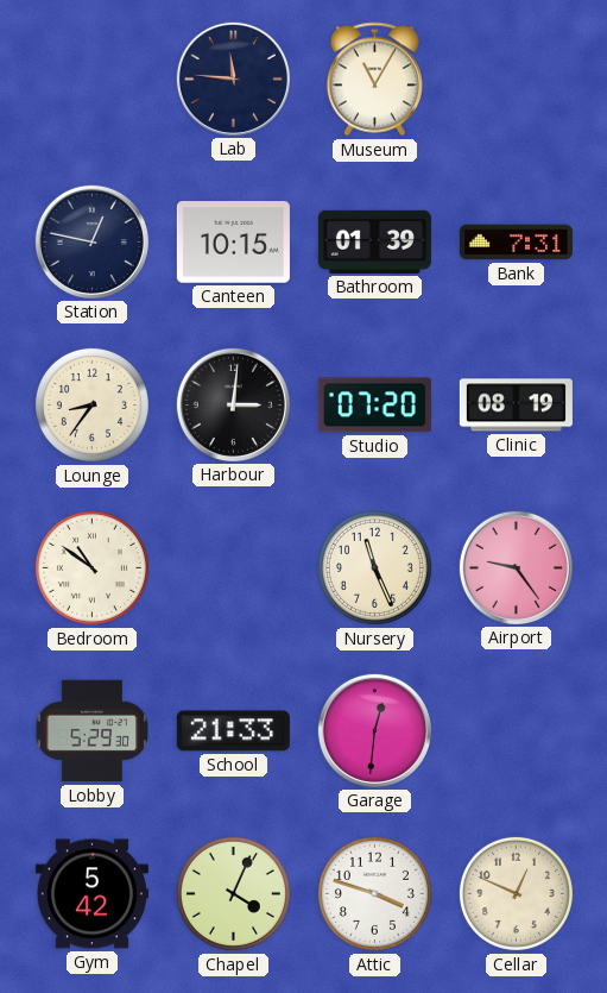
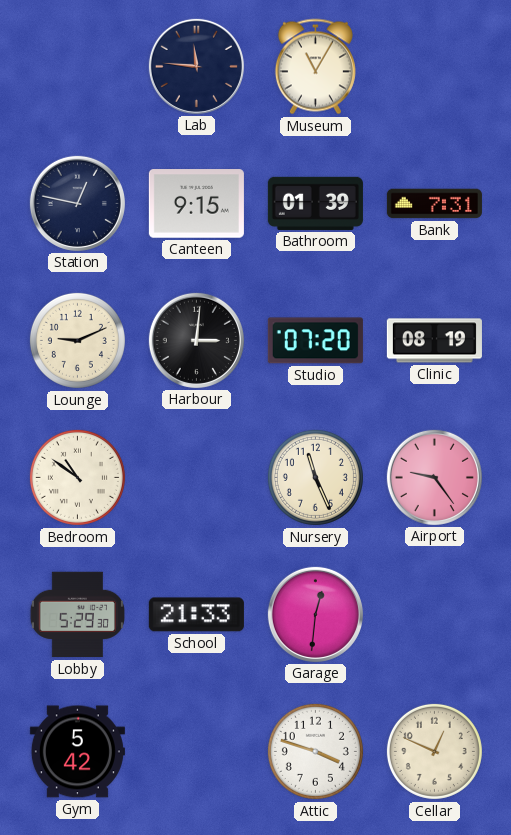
Canteen: 10:15 -> 9:15
Lounge: 8:36 -> 9:11
Chapel: 4:04 -> none
